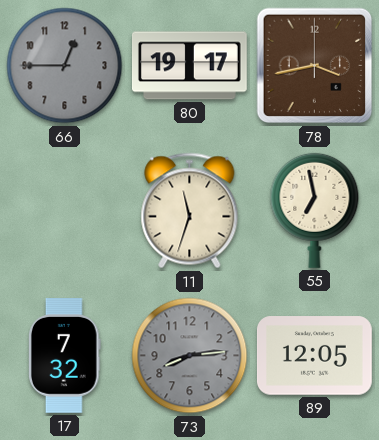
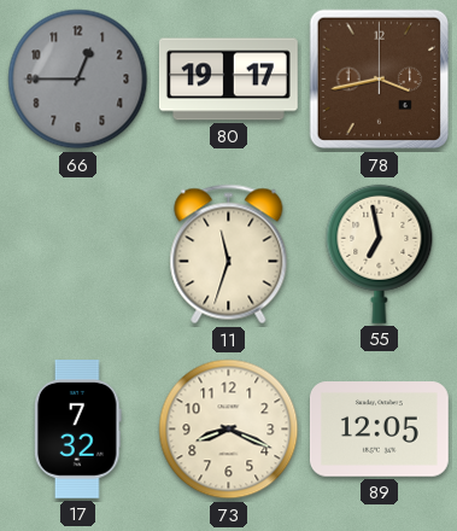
73: 8:14 -> 8:19
73 dial: grey -> cream
